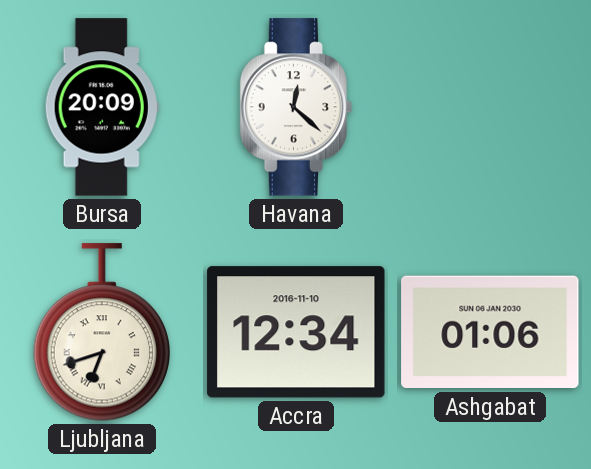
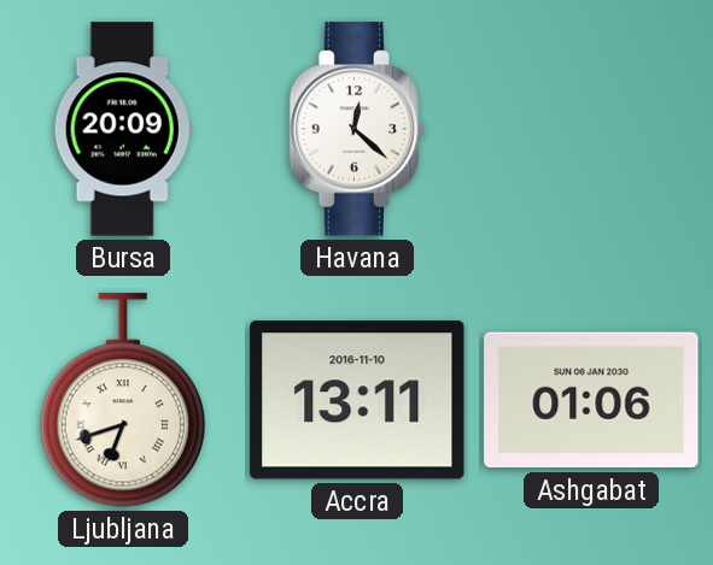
Accra: 12:34 -> 13:11
